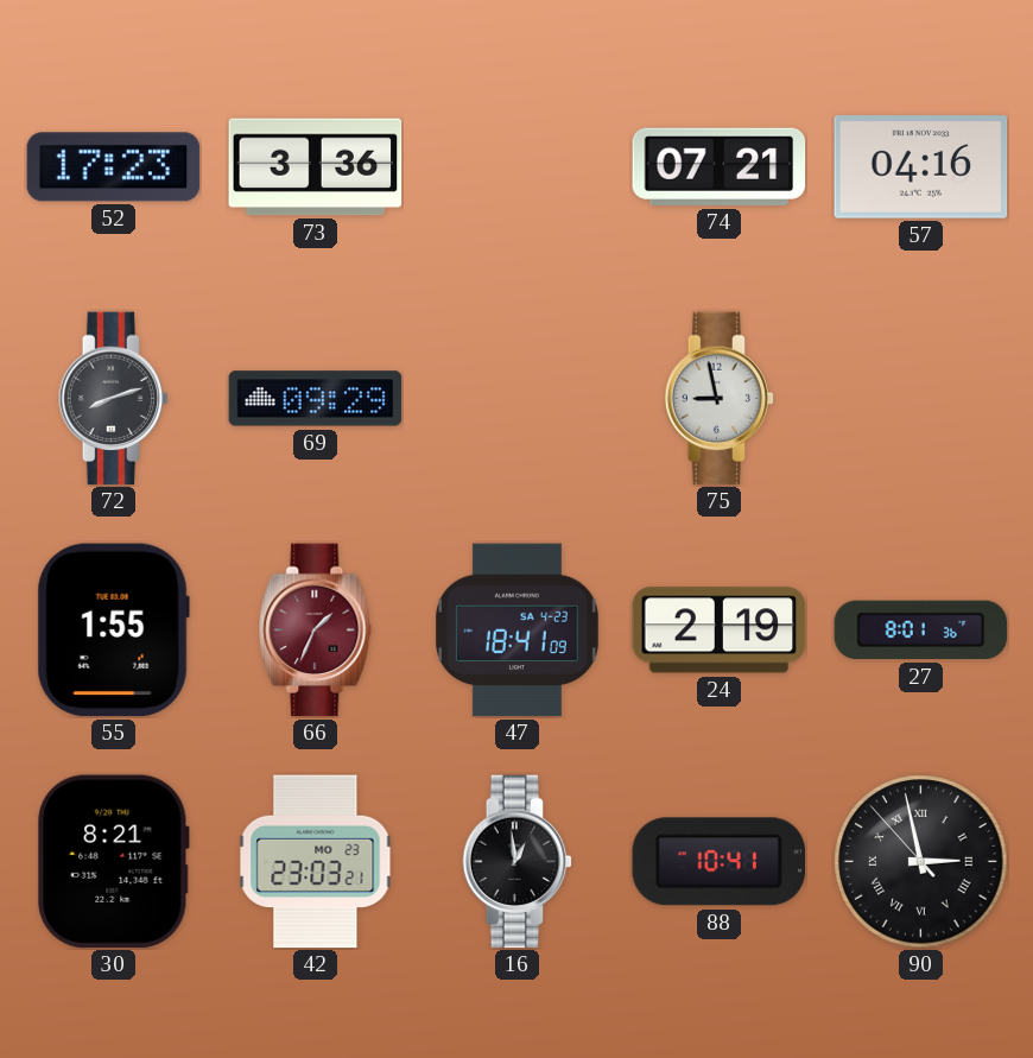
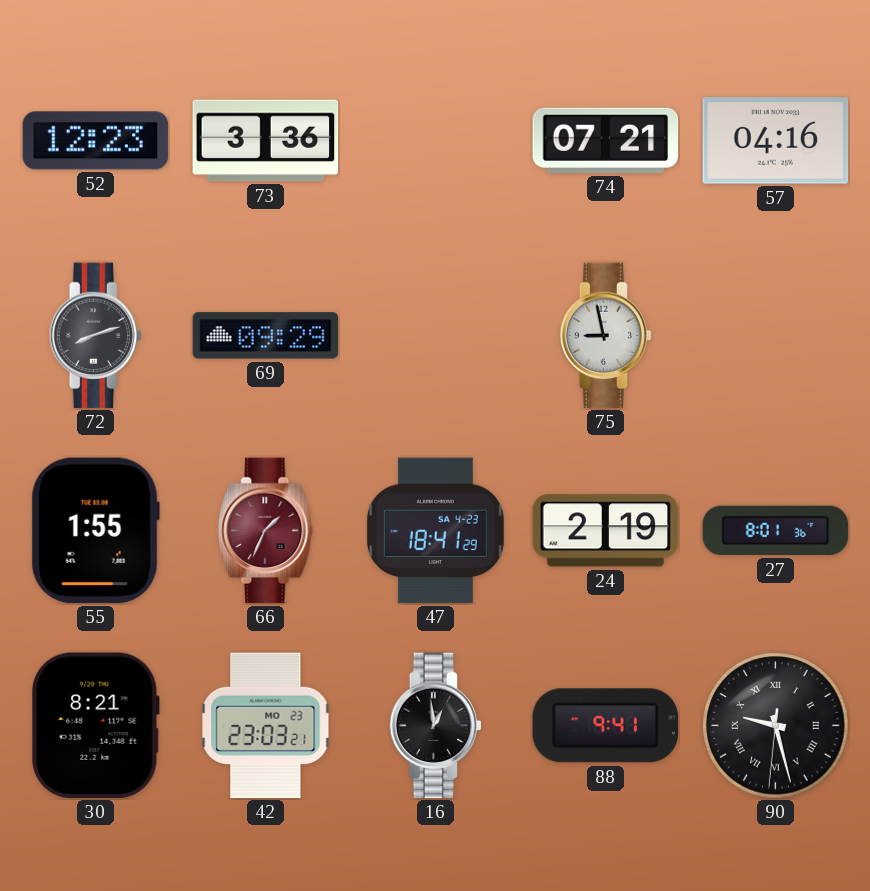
52: 17:23 -> 12:23
47: 18:41:09 -> 18:41:29
88: 10:41 -> 9:41
90: 2:57 -> 9:27
